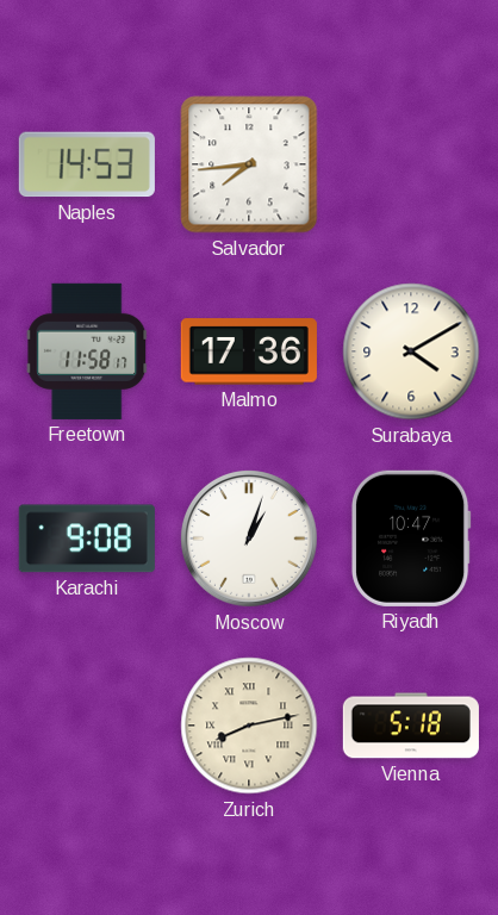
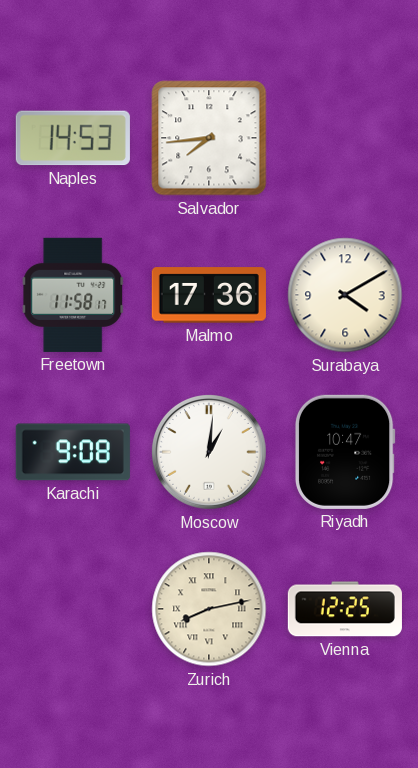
Moscow: 1:03 -> 1:01
Vienna: 5:18 -> 12:25
